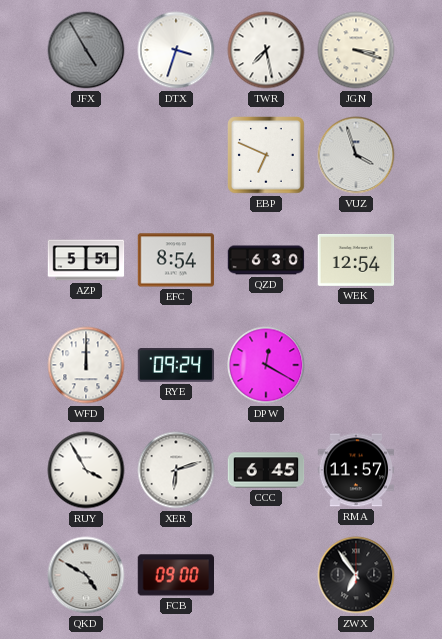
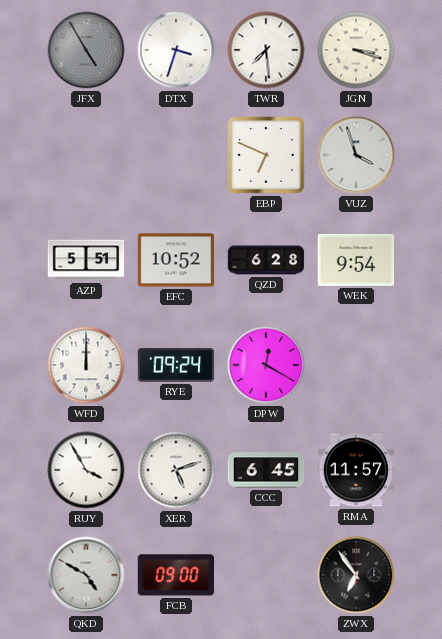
TWR: 7:28 -> 7:29
EFC: 8:54 -> 10:52
QZD: 6:30 -> 6:28
WEK: 12:54 -> 9:54
XER: 6:12 -> 5:12
